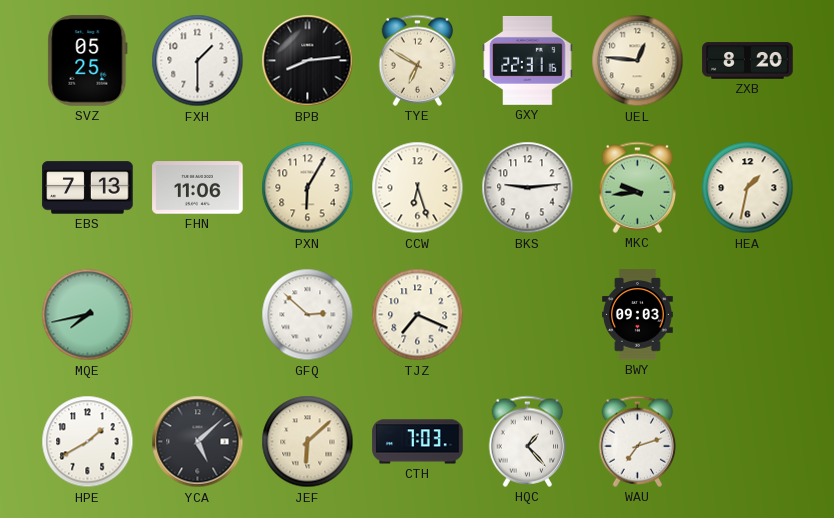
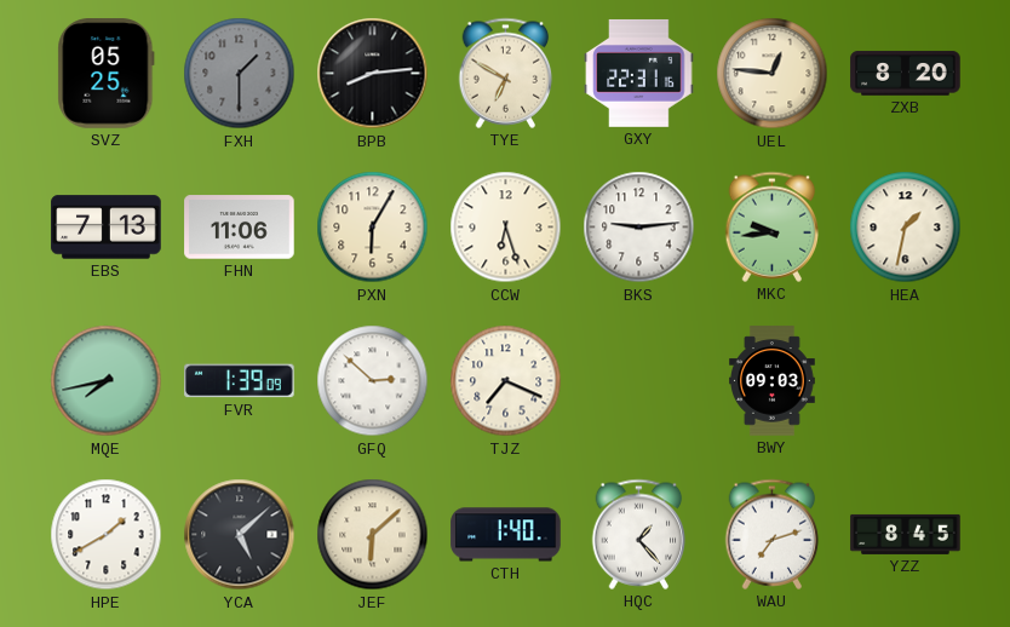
FXH dial: white -> grey
FVR: none -> 1:39
CTH: 7:03 -> 1:40
YZZ: none -> 8:45
